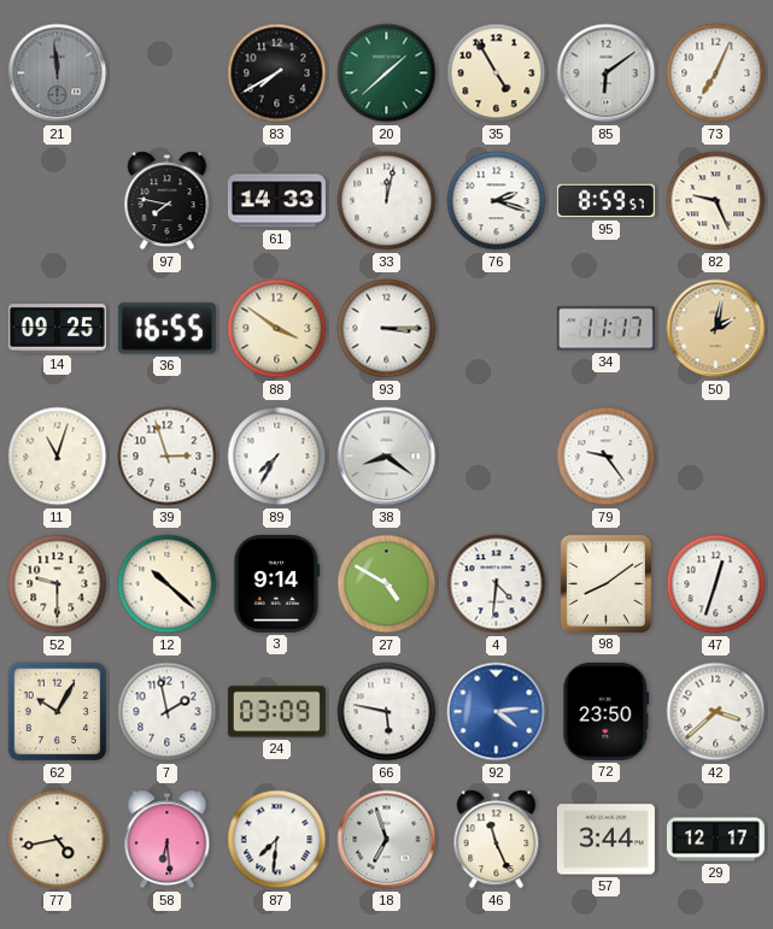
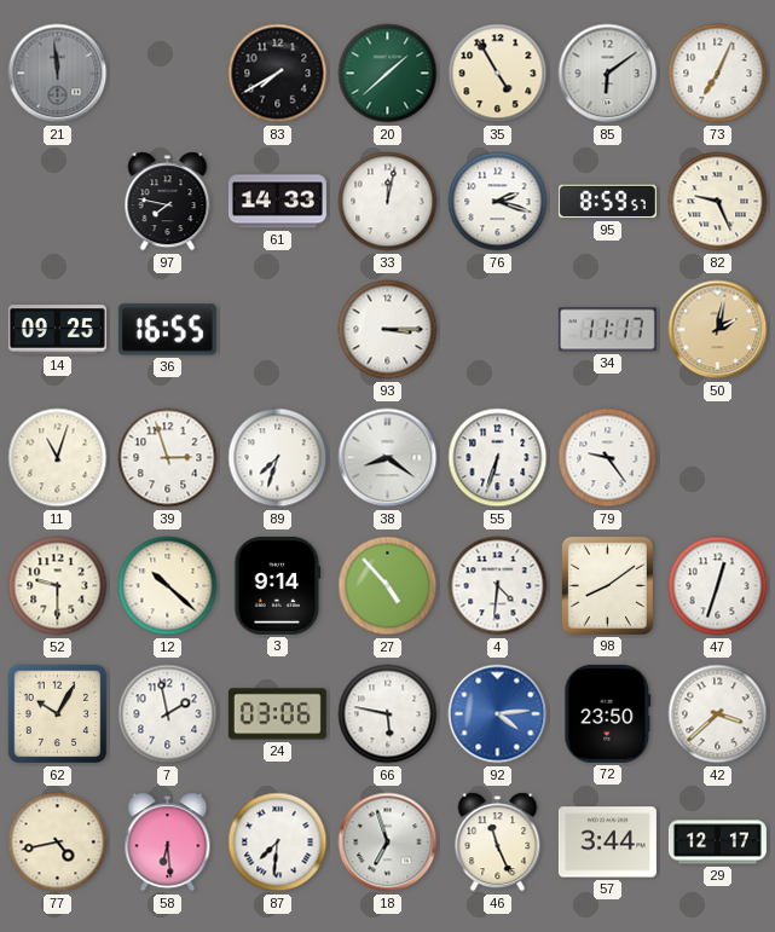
88: 3:51 -> none
89: 7:35 -> 7:33
55: none -> 6:33
27: 4:50 -> 4:53
24: 03:09 -> 03:06
